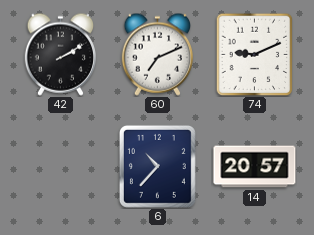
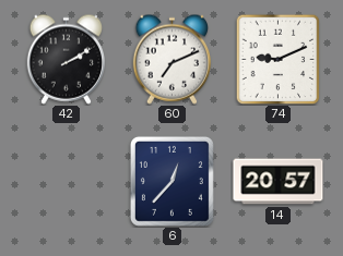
6: 10:37 -> 12:37
